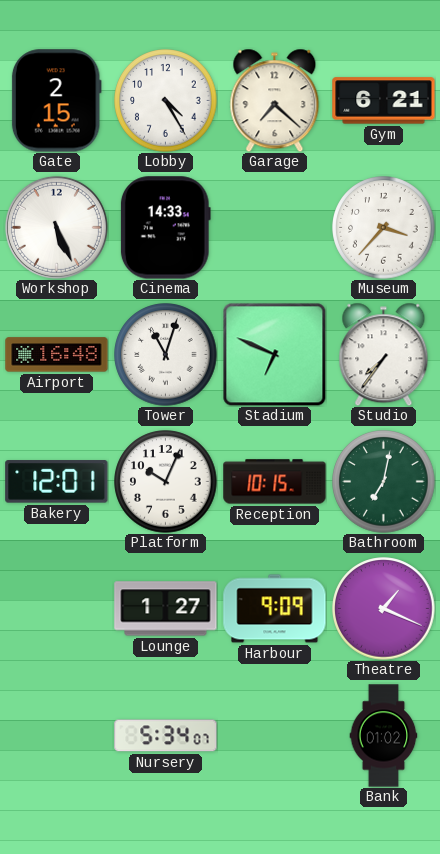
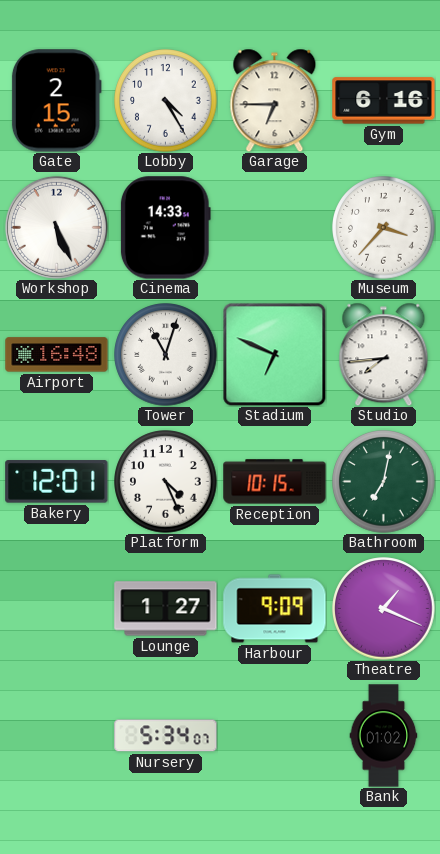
Garage: 7:22 -> 6:45
Gym: 6:21 -> 6:16
Studio: 7:36 -> 7:44
Platform: 10:04 -> 4:26
